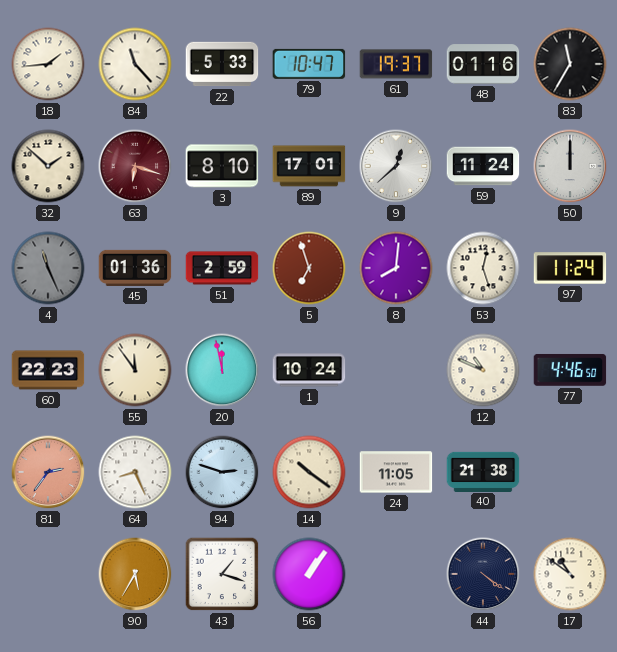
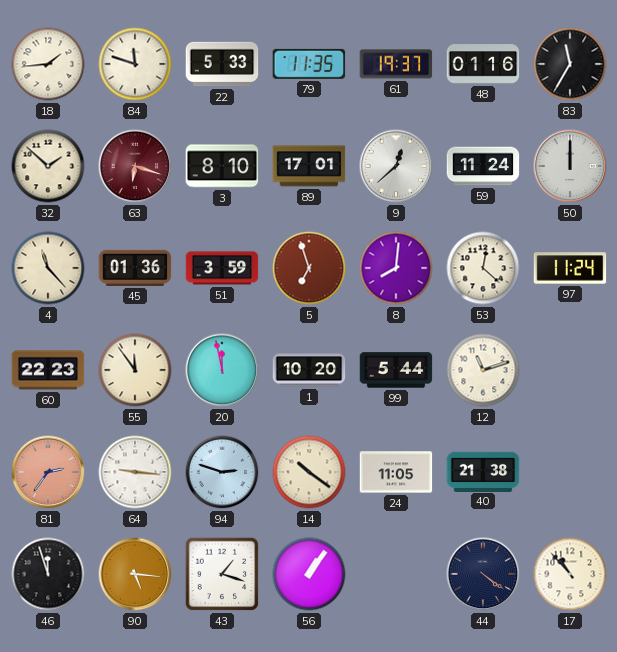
84: 11:23 -> 11:48
79: 10:47 -> 11:35
4: 11:26 -> 11:23
4 dial: grey -> cream
51: 2:59 -> 3:59
53: 12:27 -> 12:22
1: 10:24 -> 10:20
99: none -> 5:44
12: 10:49 -> 11:12
77: 4:46 -> none
64: 8:26 -> 9:16
46: none -> 11:57
90: 5:35 -> 5:16
17: 10:51 -> 10:53
